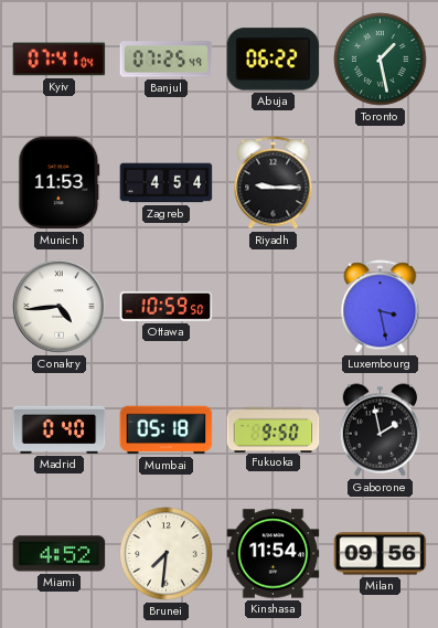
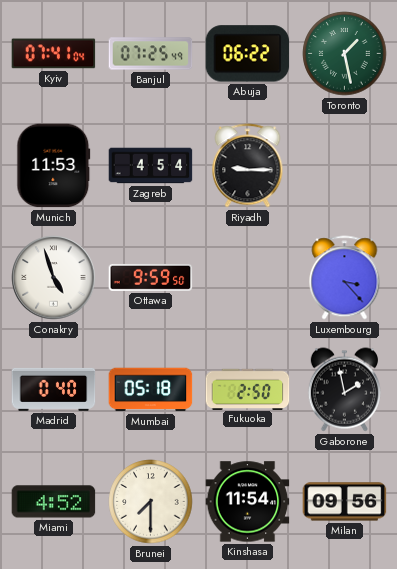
Conakry: 4:44 -> 4:57
Ottawa: 10:59 -> 9:59
Luxembourg: 3:28 -> 3:23
Fukuoka: 9:50 -> 2:50
Brunei: 7:31 -> 7:30
